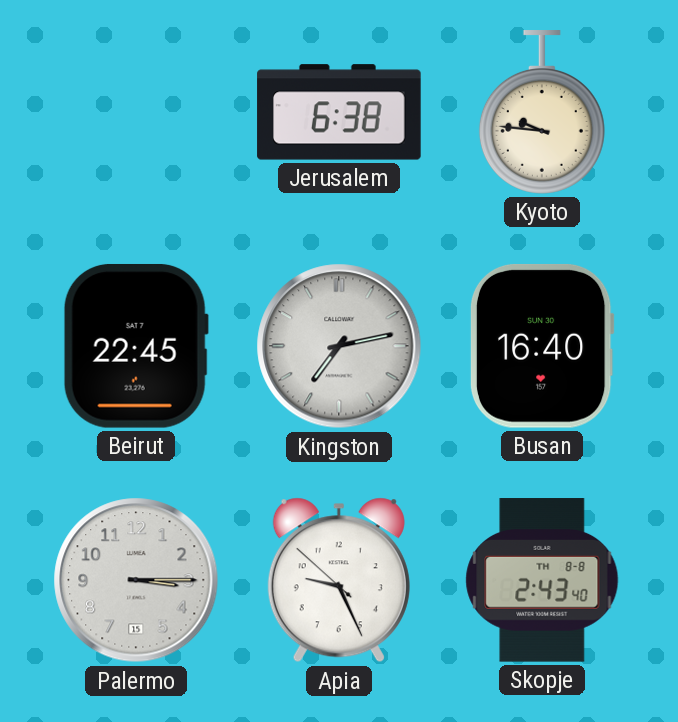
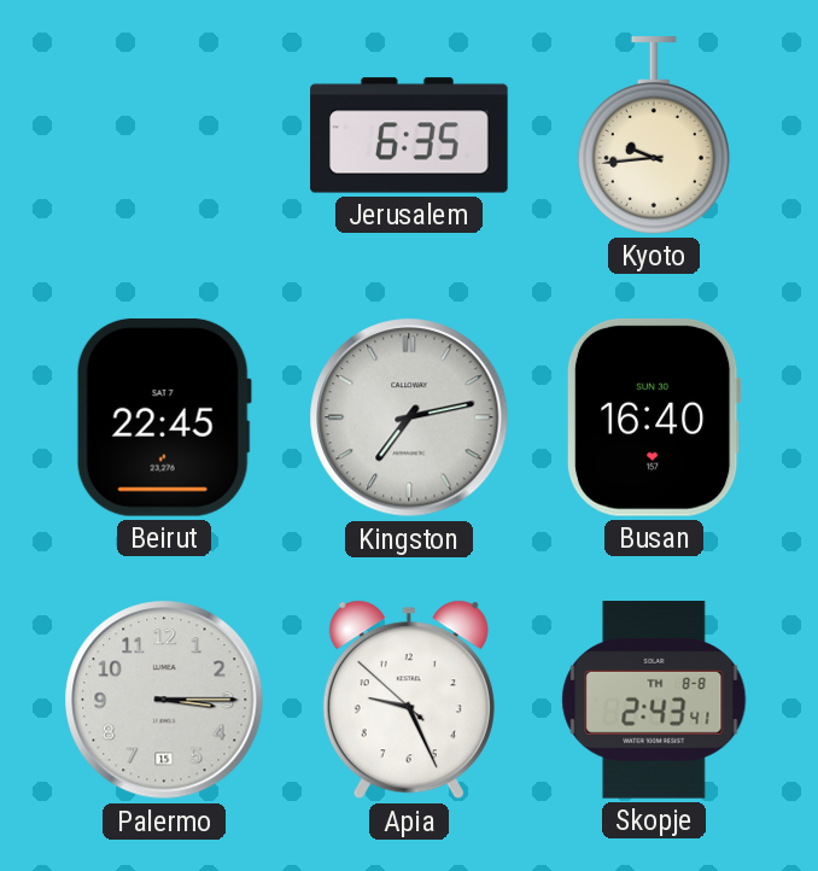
Jerusalem: 6:38 -> 6:35
Kyoto: 9:46 -> 9:44
Skopje: 2:43:40 -> 2:43:41
